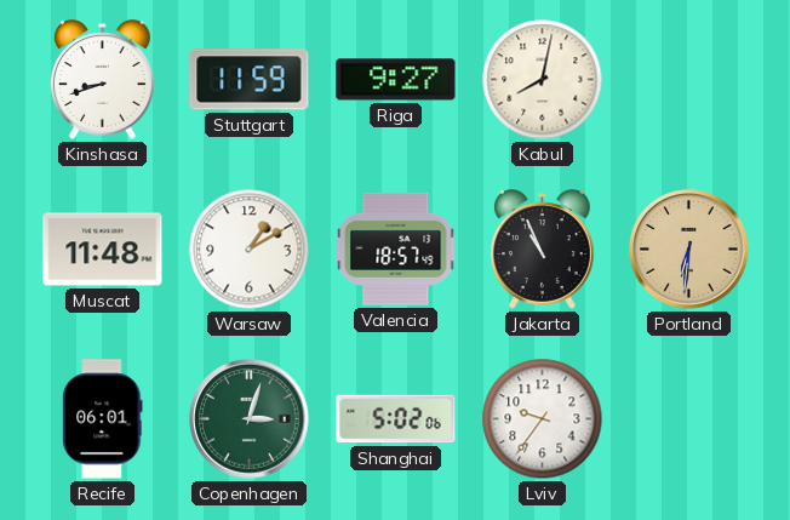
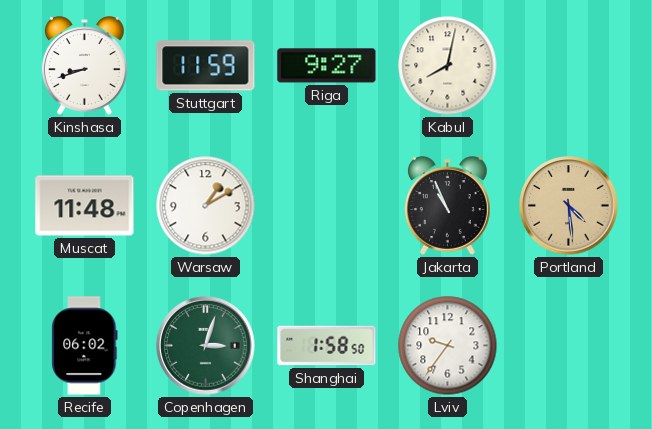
Valencia: 18:57 -> none
Portland: 6:31 -> 4:29
Recife: 06:01 -> 06:02
Shanghai: 5:02 -> 1:58
